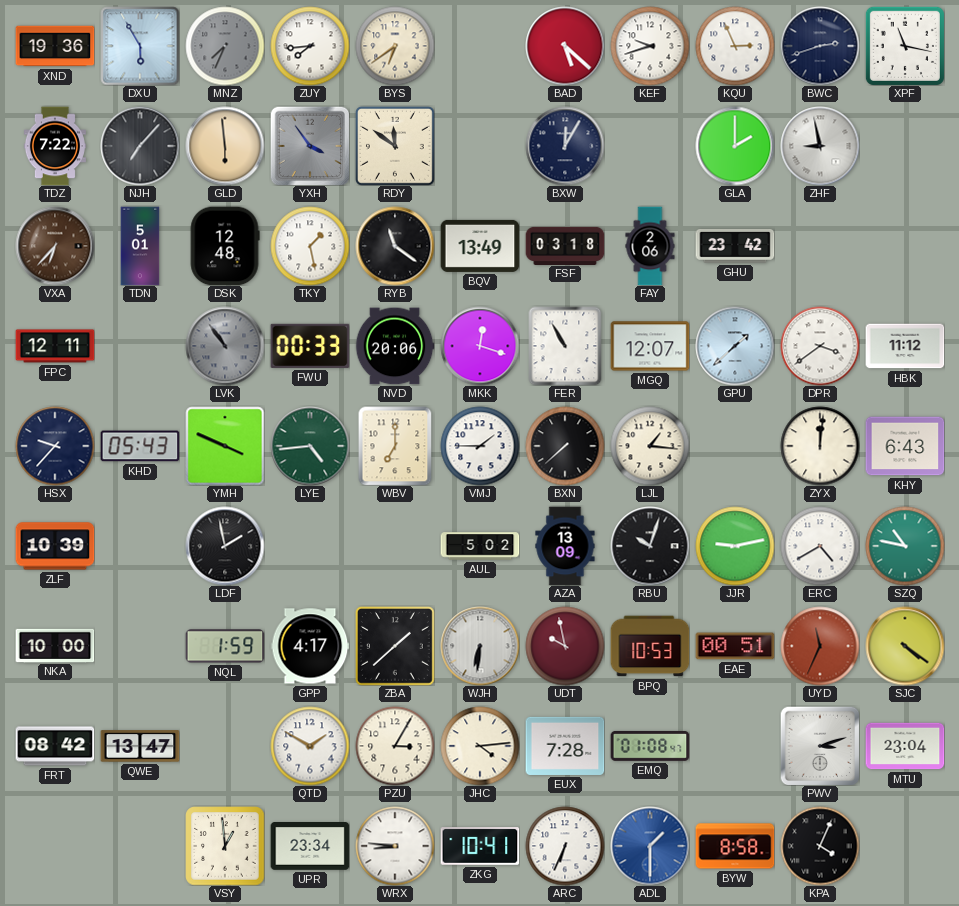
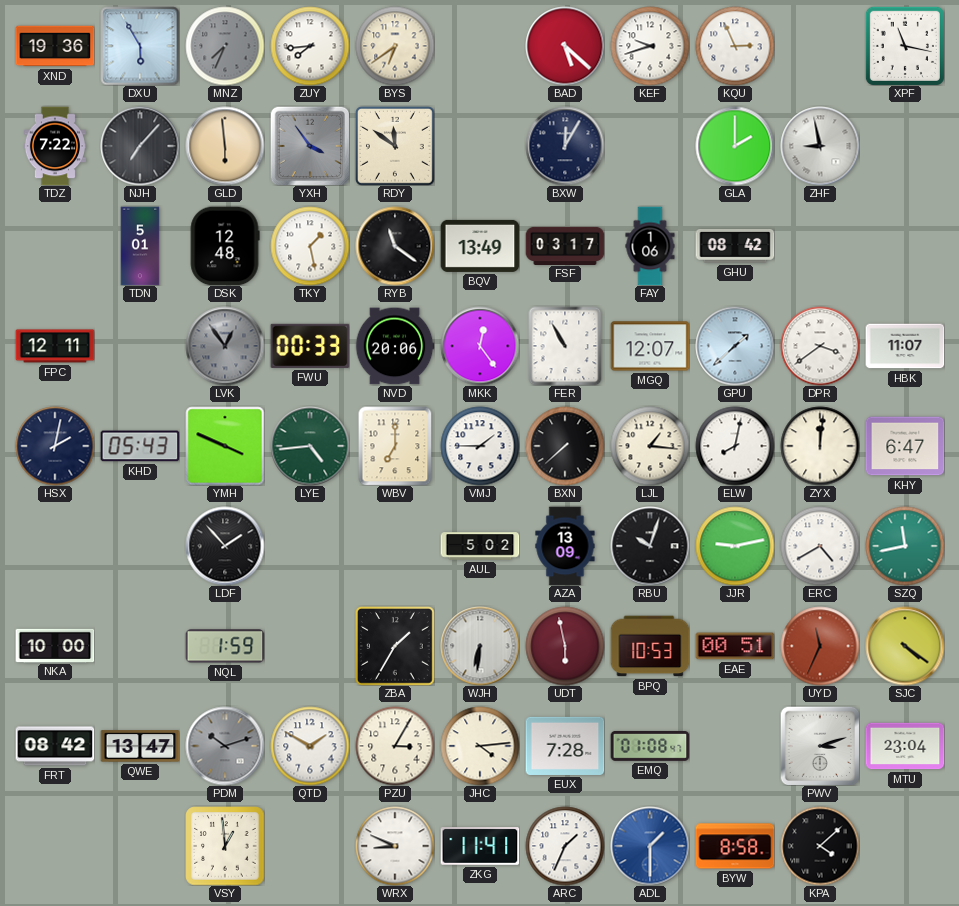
BWC: 2:42 -> none
VXA: 6:37 -> none
FSF: 03:18 -> 03:17
FAY: 2:06 -> 1:06
GHU: 23:42 -> 08:42
LVK: 10:54 -> 12:54
MKK: 12:18 -> 12:24
HBK: 11:12 -> 11:07
HSX: 9:37 -> 2:02
ELW: none -> 8:02
KHY: 6:43 -> 6:47
ZLF: 10:39 -> none
LDF: 1:58 -> 1:53
SZQ: 10:47 -> 11:43
GPP: 4:17 -> none
ZBA: 1:38 -> 1:35
UDT: 9:58 -> 5:58
PDM: none -> 10:12
UPR: 23:34 -> none
WRX: 8:46 -> 8:49
ZKG: 10:41 -> 11:41
ARC: 6:34 -> 1:34
KPA: 4:04 -> 4:08
